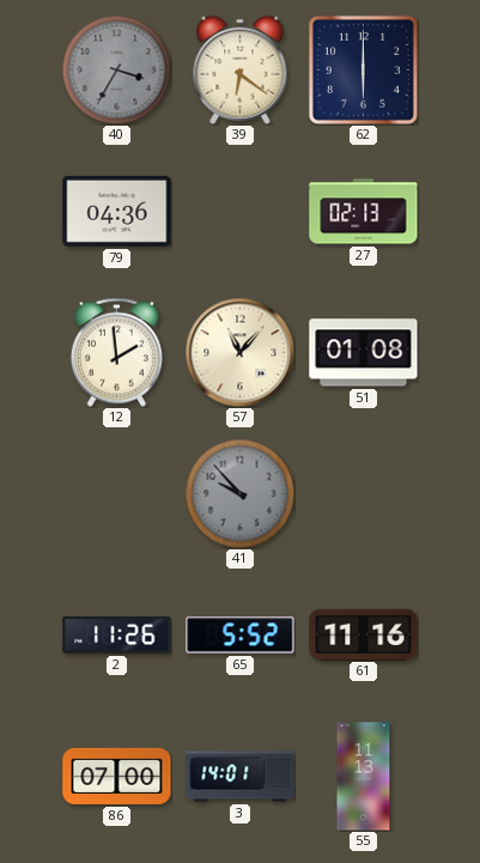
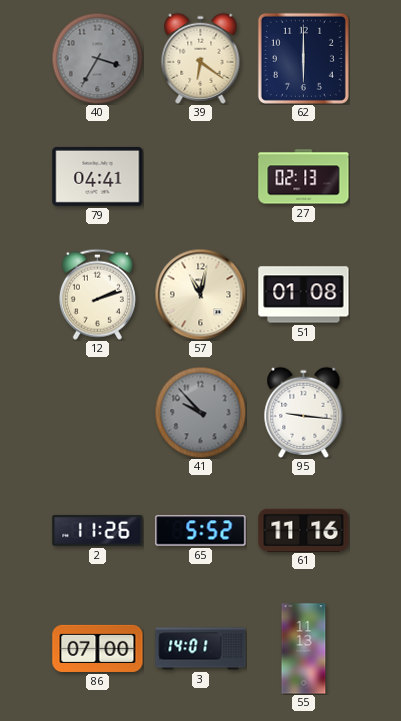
79: 04:36 -> 04:41
12: 1:59 -> 2:12
57: 11:07 -> 11:02
95: none -> 9:16
